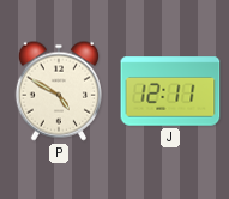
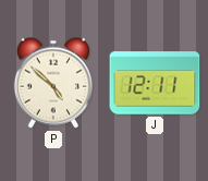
P: 4:50 -> 4:52
